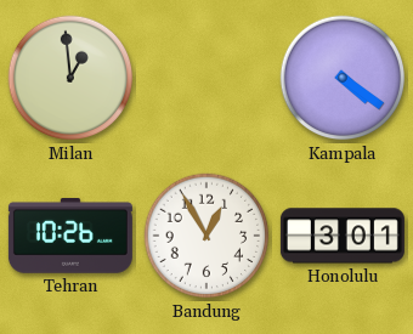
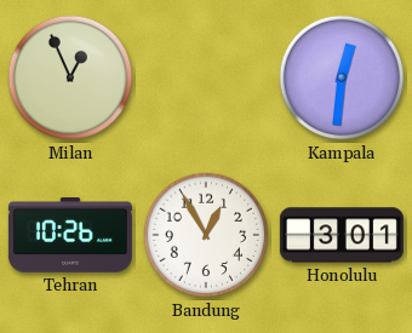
Milan: 12:59 -> 12:56
Kampala: 4:21 -> 12:31
